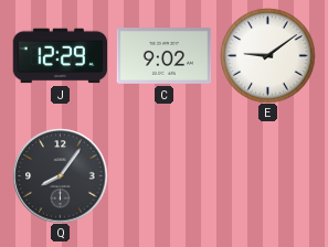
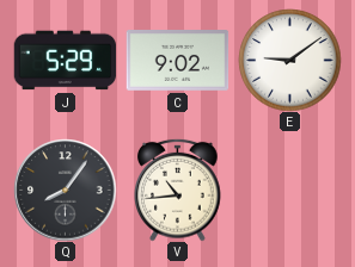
J: 12:29 -> 5:29
V: none -> 10:44
